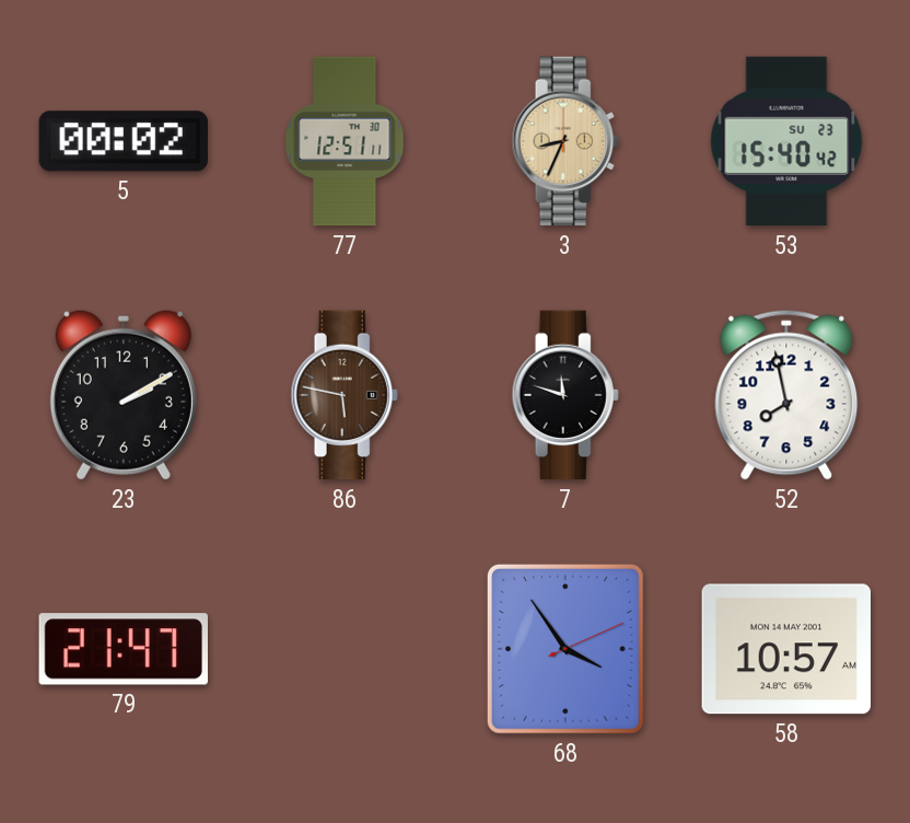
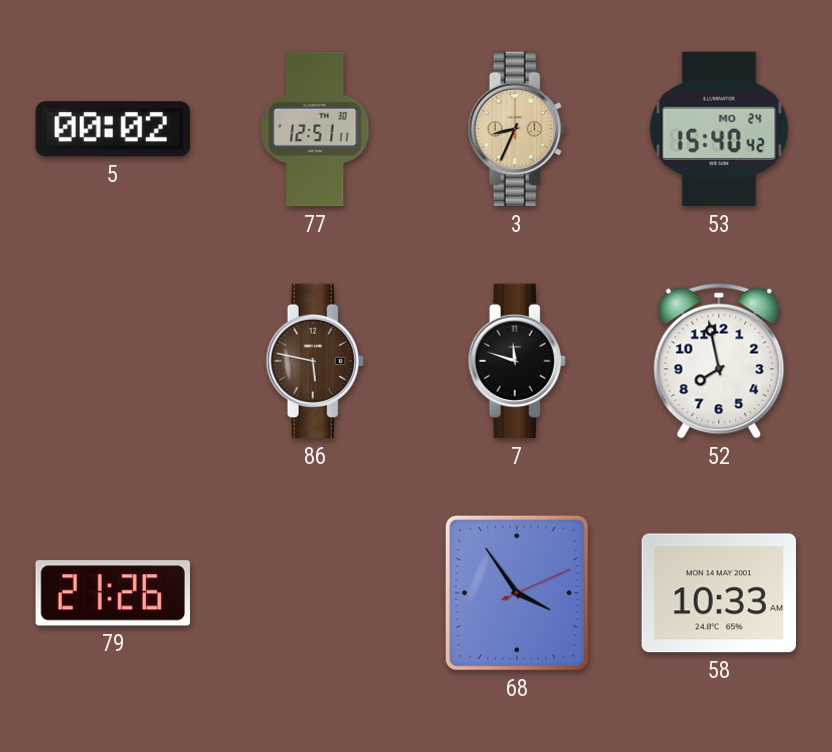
53 date: SU 23 -> MO 24
23: 2:10 -> none
79: 21:47 -> 21:26
58: 10:57 -> 10:33
